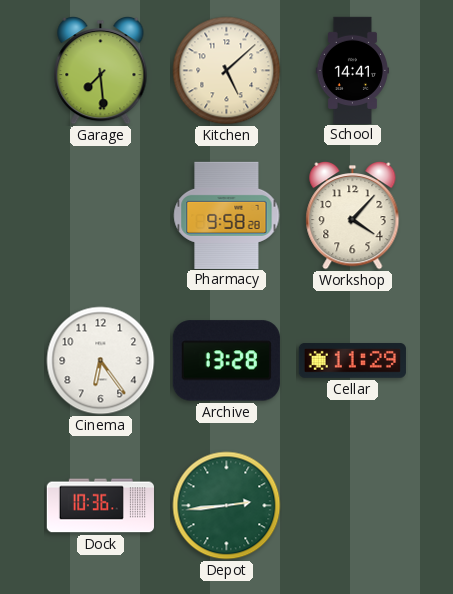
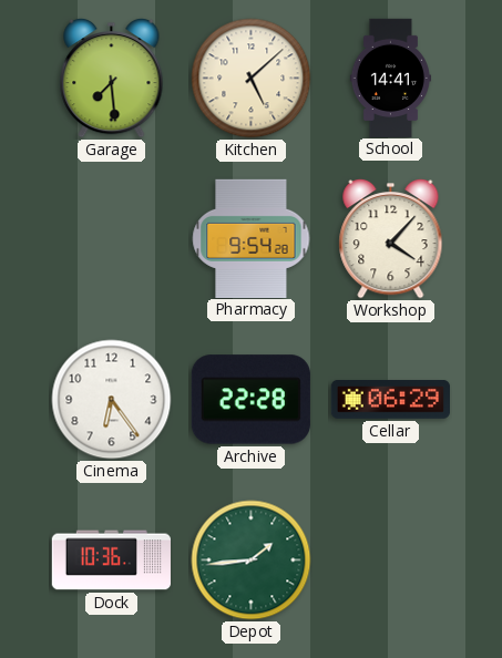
Pharmacy: 9:58 -> 9:54
Archive: 13:28 -> 22:28
Cellar: 11:29 -> 06:29
Depot: 2:44 -> 1:44
